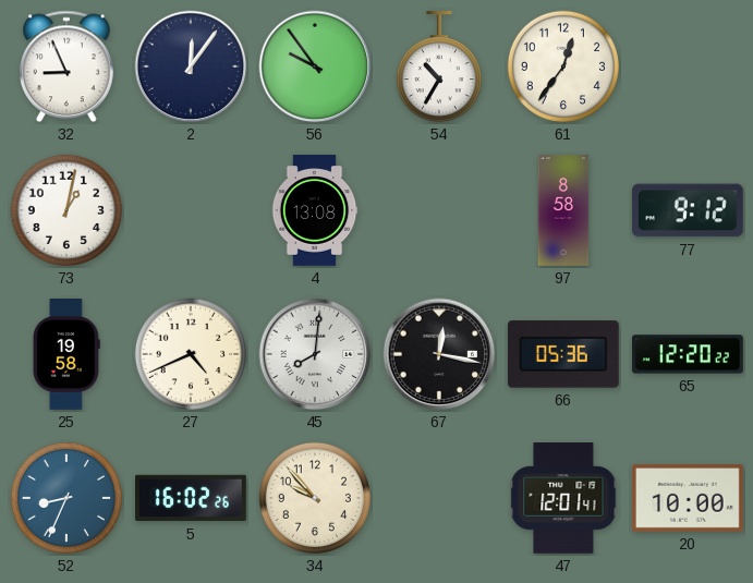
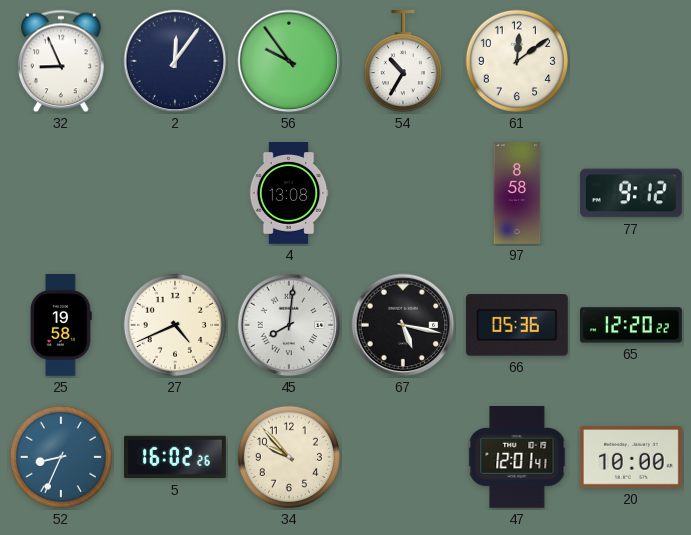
61: 12:36 -> 12:09
73: 1:02 -> none
67: 12:17 -> 5:17
